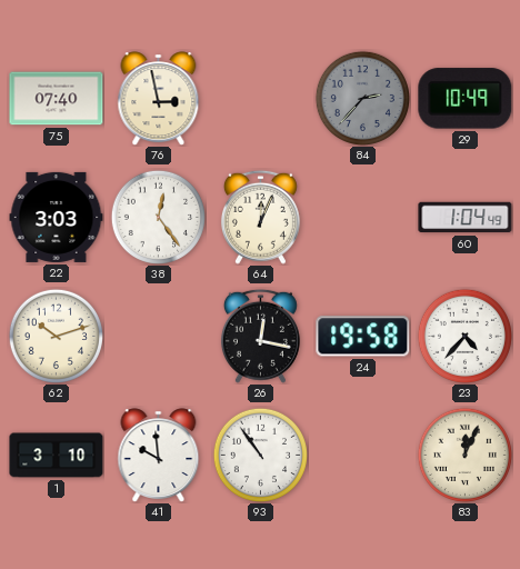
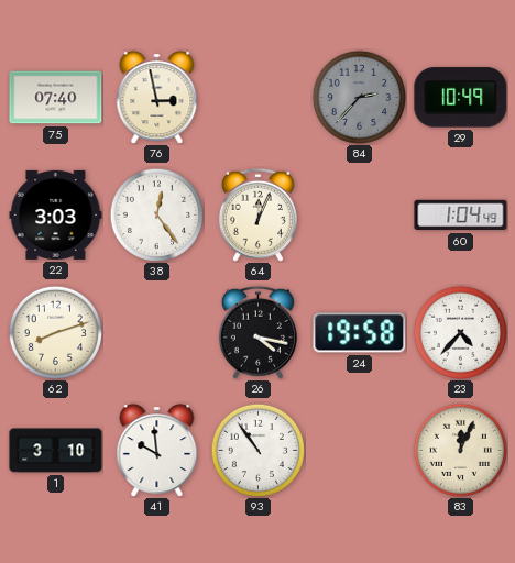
62: 10:12 -> 8:12
26: 12:17 -> 4:17
